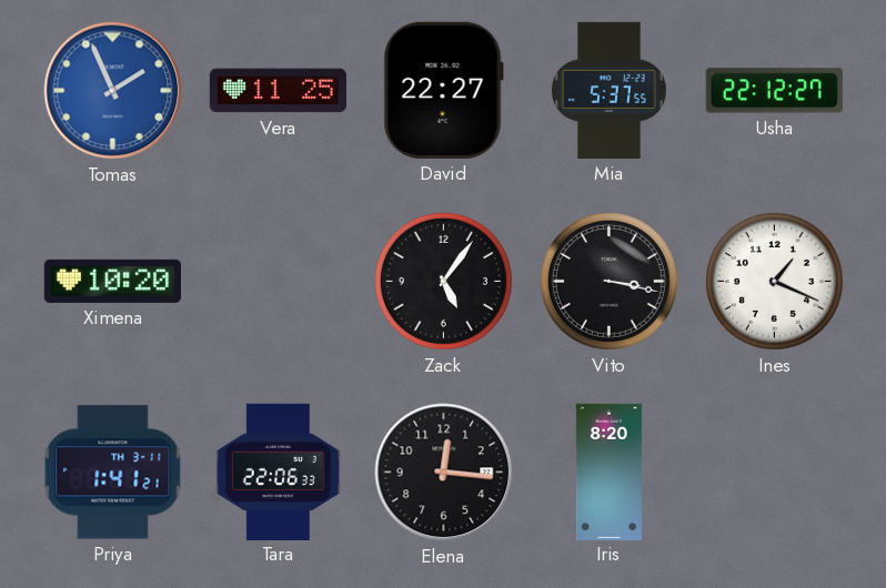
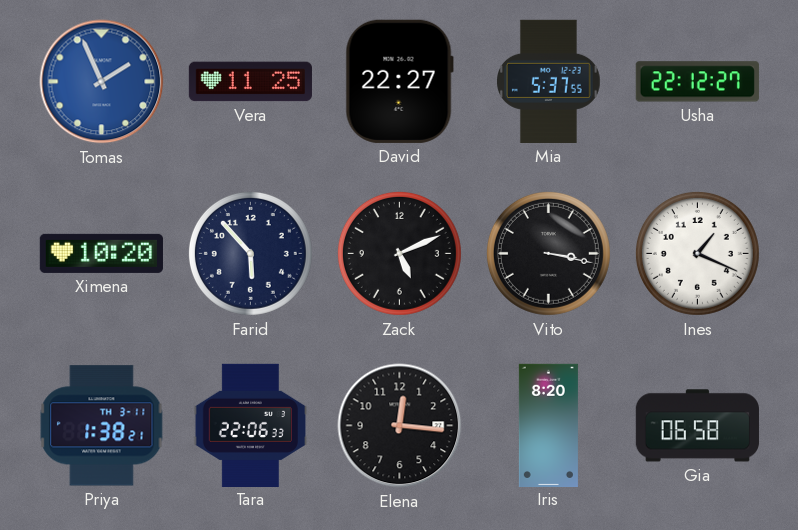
Farid: none -> 5:53
Zack: 5:06 -> 5:11
Priya: 1:41 -> 1:38
Gia: none -> 06:58
